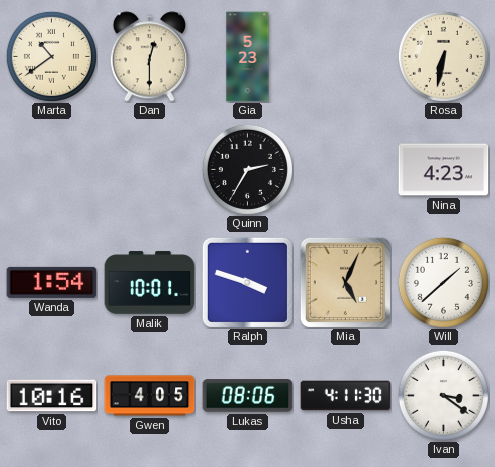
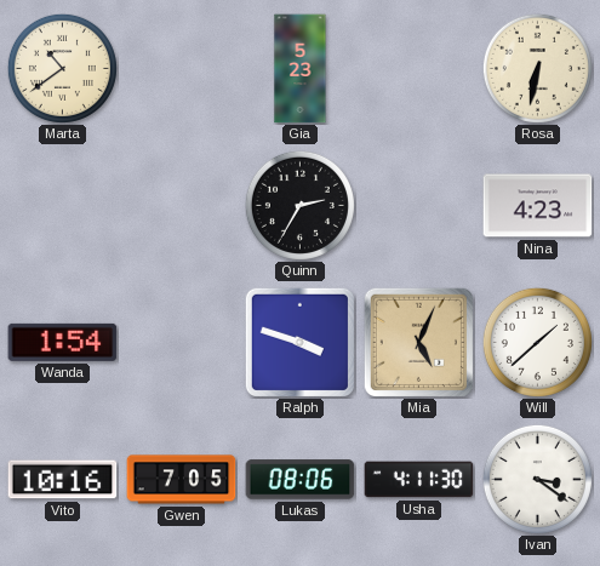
Dan: 12:30 -> none
Malik: 10:01 -> none
Gwen: 4:05 -> 7:05
